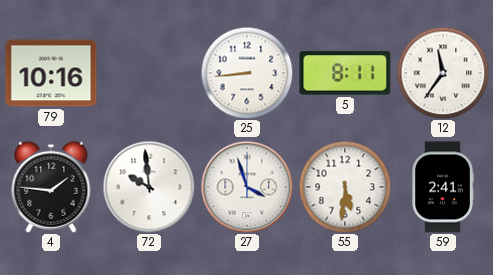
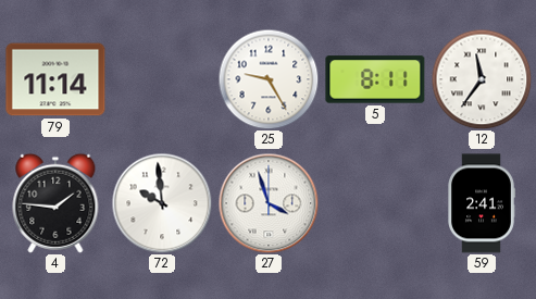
79: 10:16 -> 11:14
25: 8:44 -> 9:25
55: 5:31 -> none
